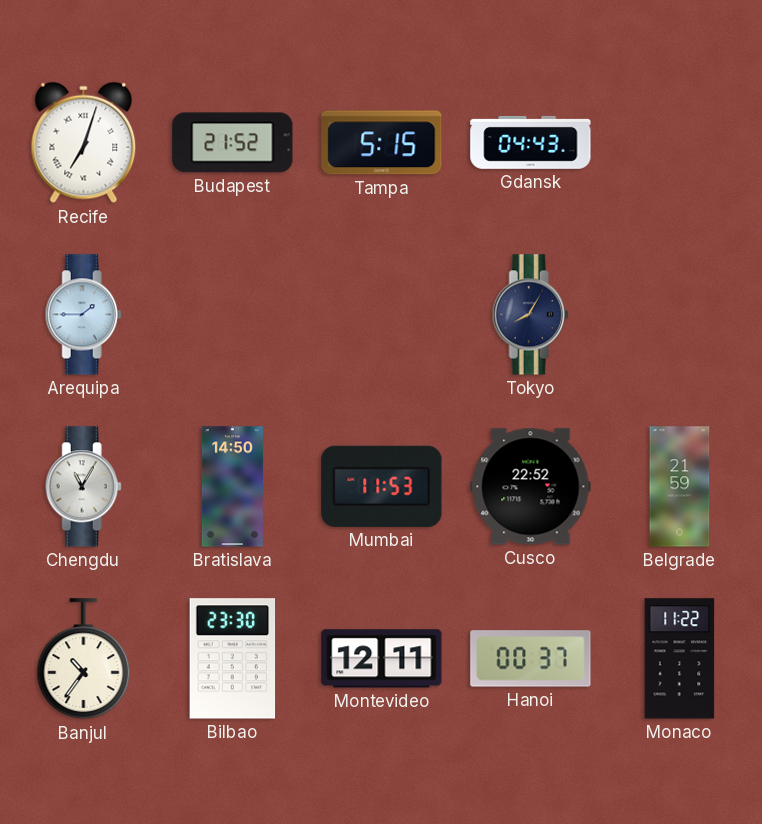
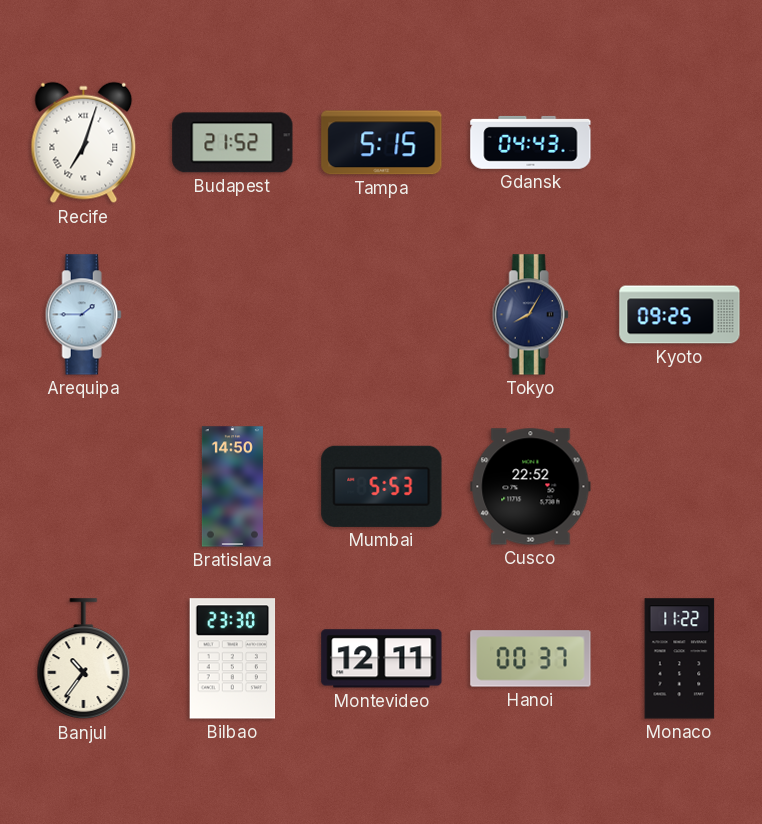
Kyoto: none -> 09:25
Chengdu: 11:05 -> none
Mumbai: 11:53 -> 5:53
Belgrade: 21:59 -> none
